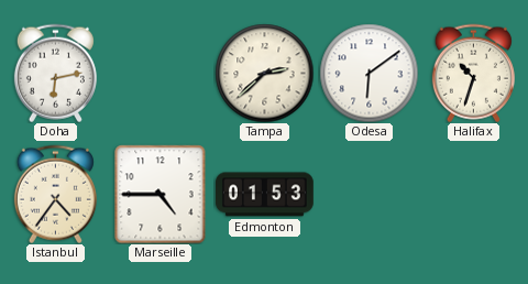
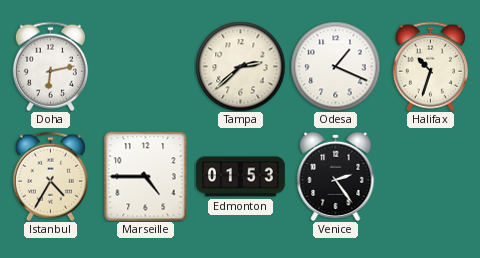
Odesa: 6:09 -> 1:19
Istanbul: 4:36 -> 4:35
Venice: none -> 2:24
